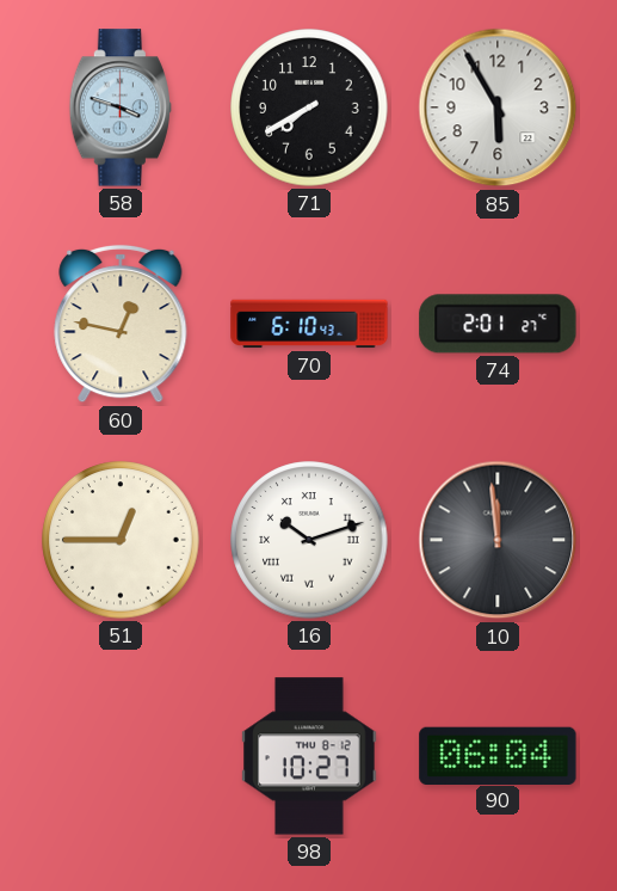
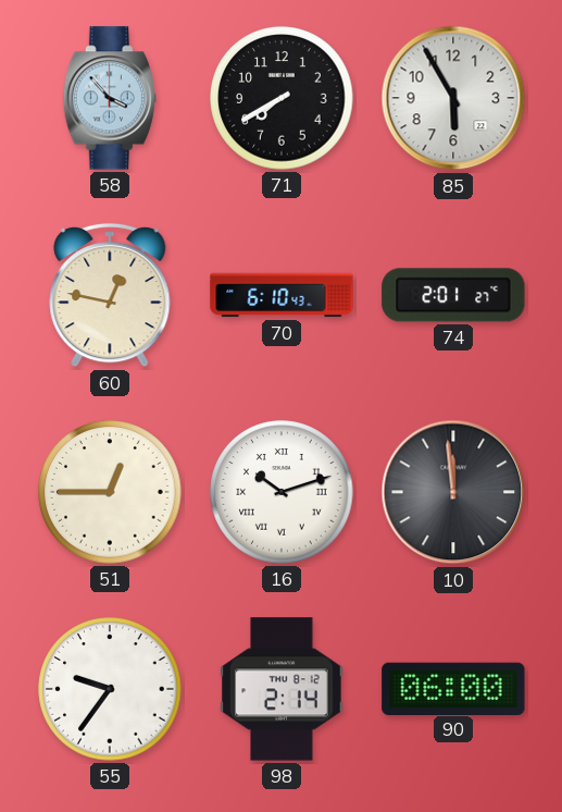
58: 3:48 -> 3:53
55: none -> 9:36
98: 10:27 -> 2:14
90: 06:04 -> 06:00
